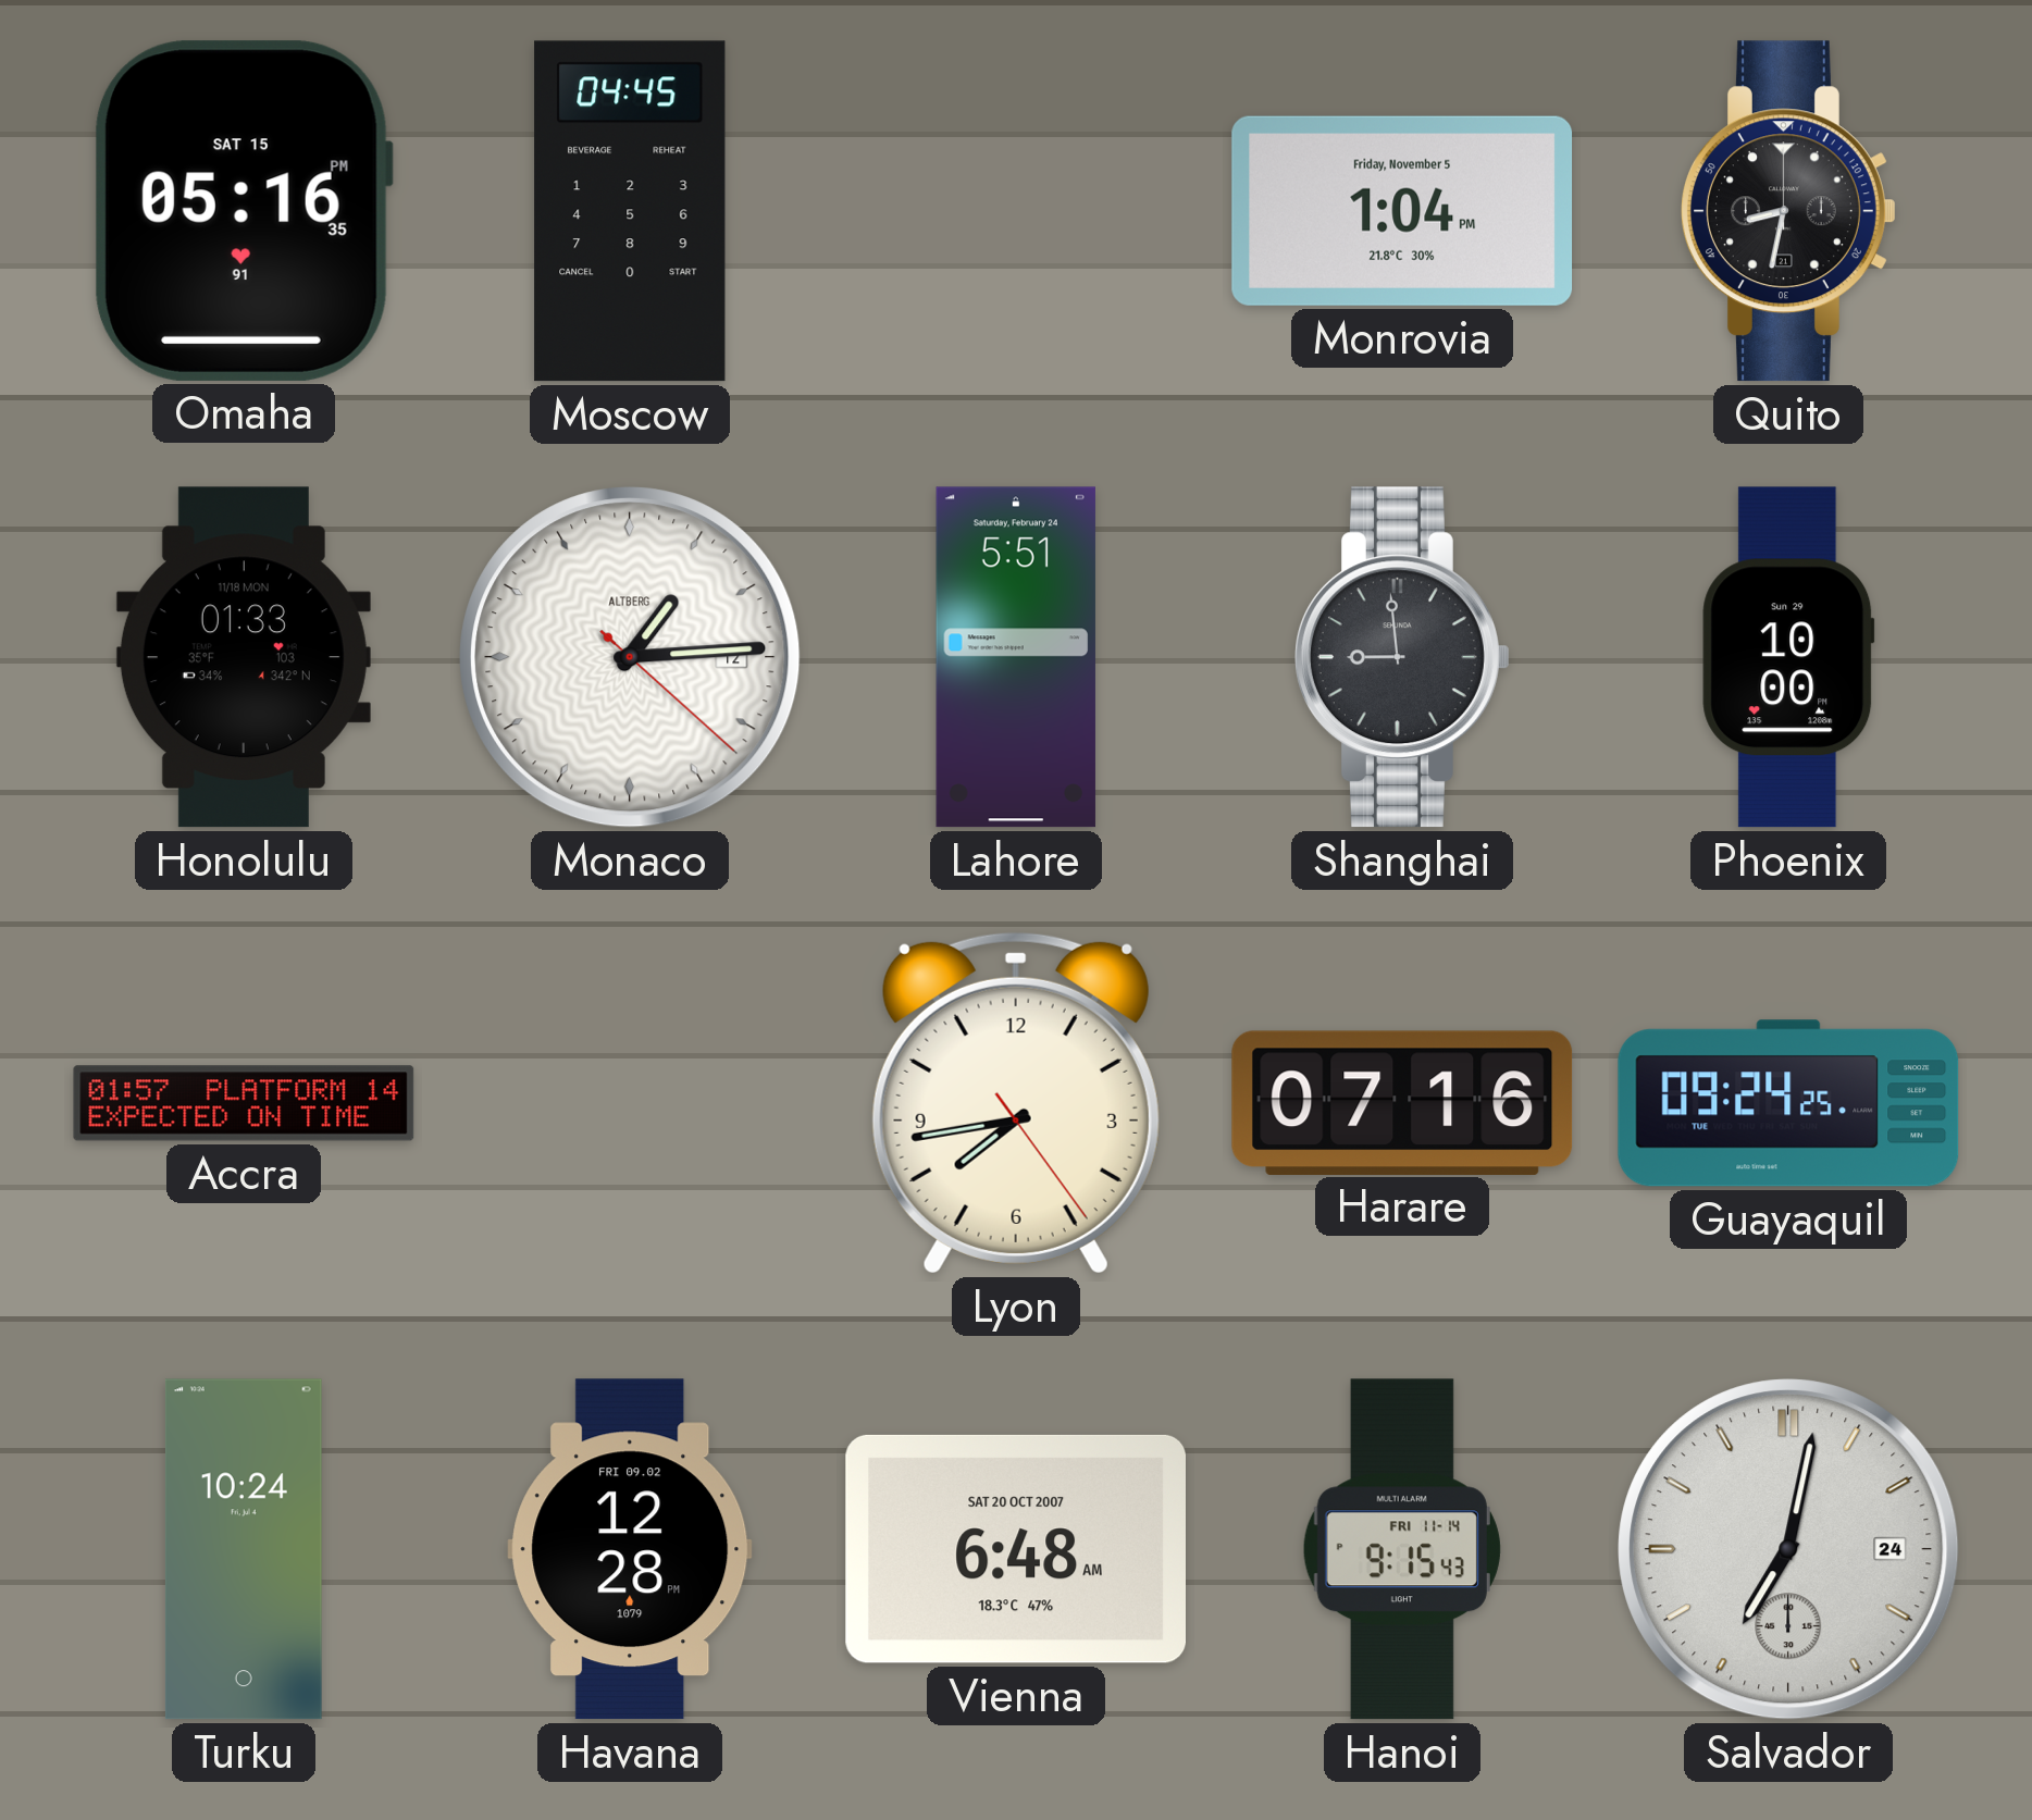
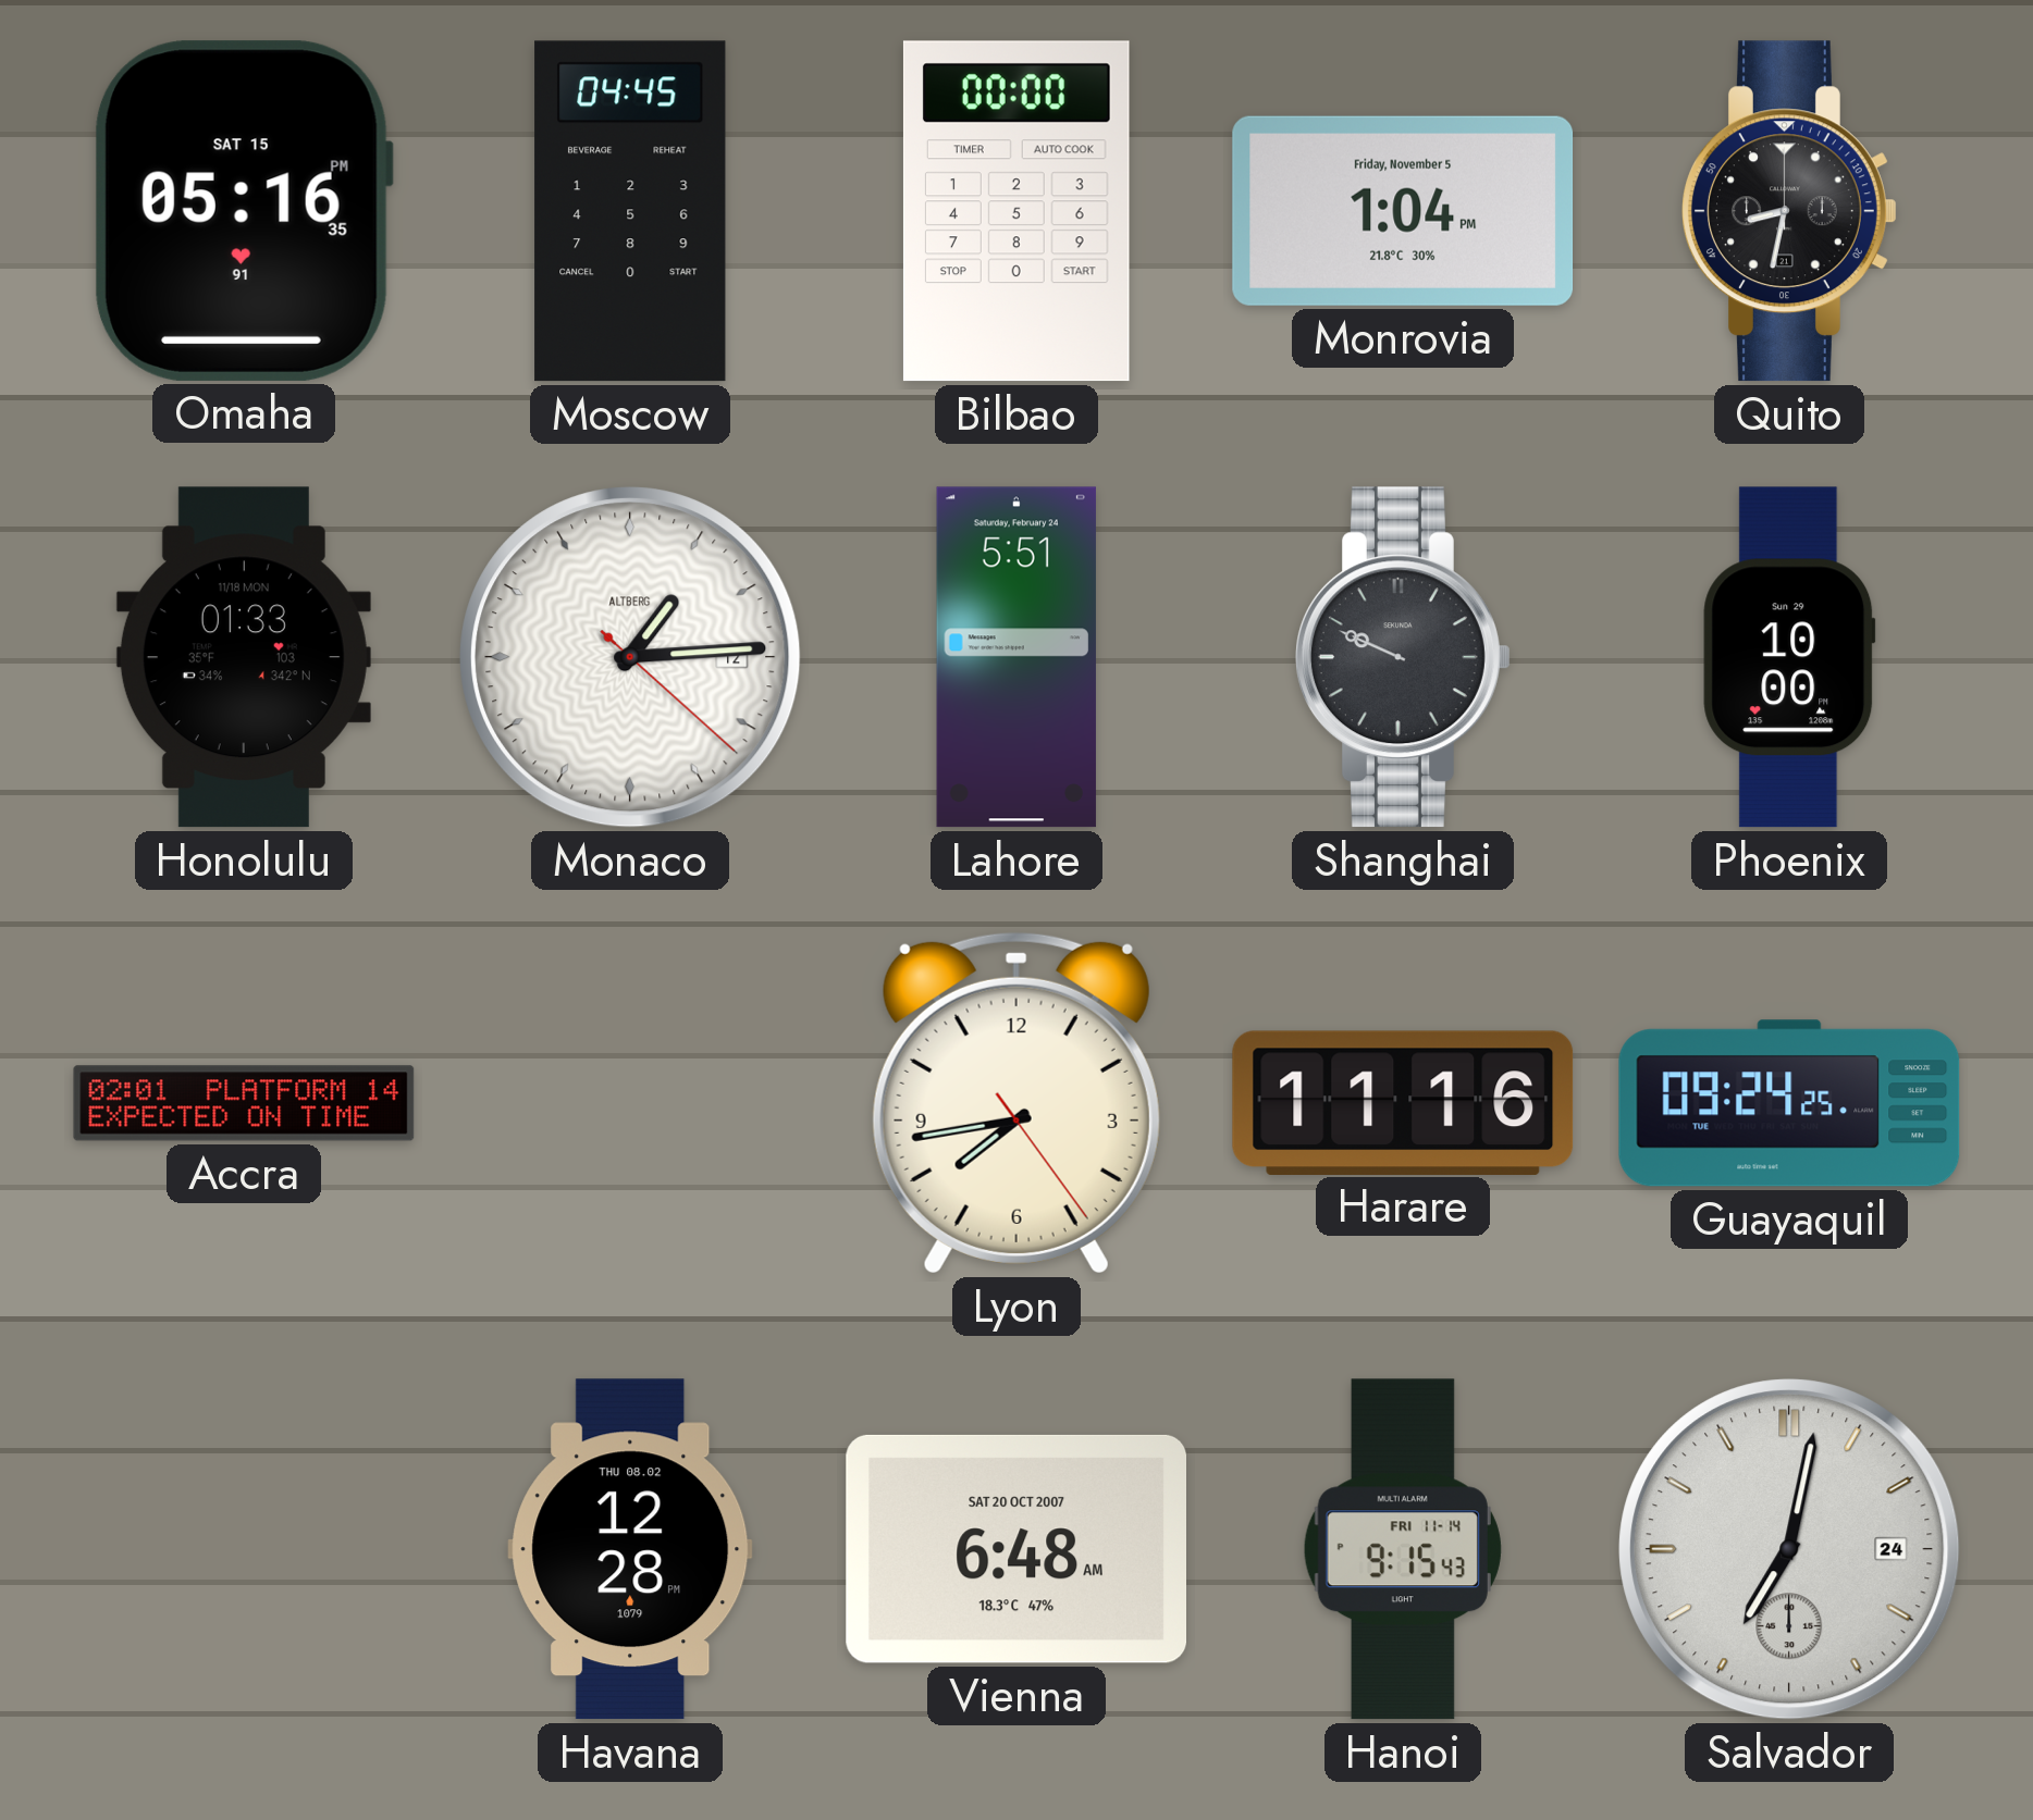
Bilbao: none -> 00:00
Shanghai: 8:59 -> 9:49
Accra: 01:57 -> 02:01
Harare: 07:16 -> 11:16
Turku: 10:24 -> none
Havana date: FRI 09.02 -> THU 08.02
